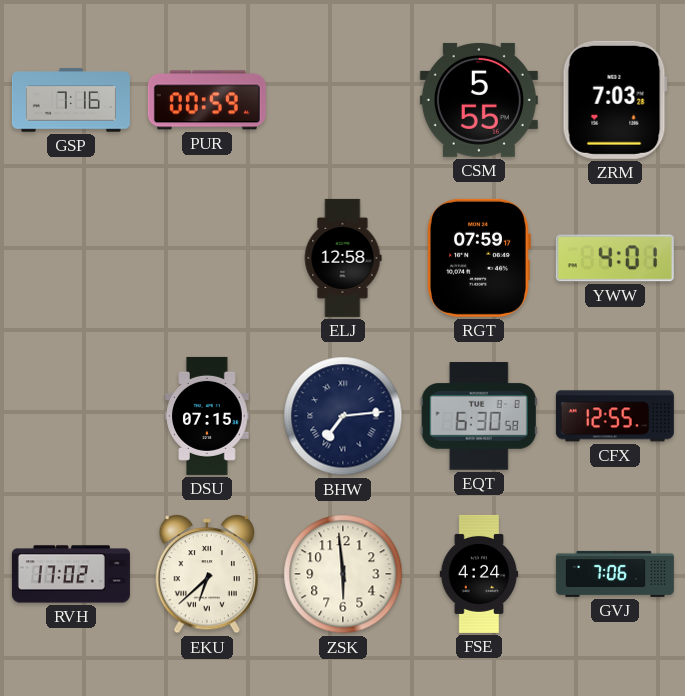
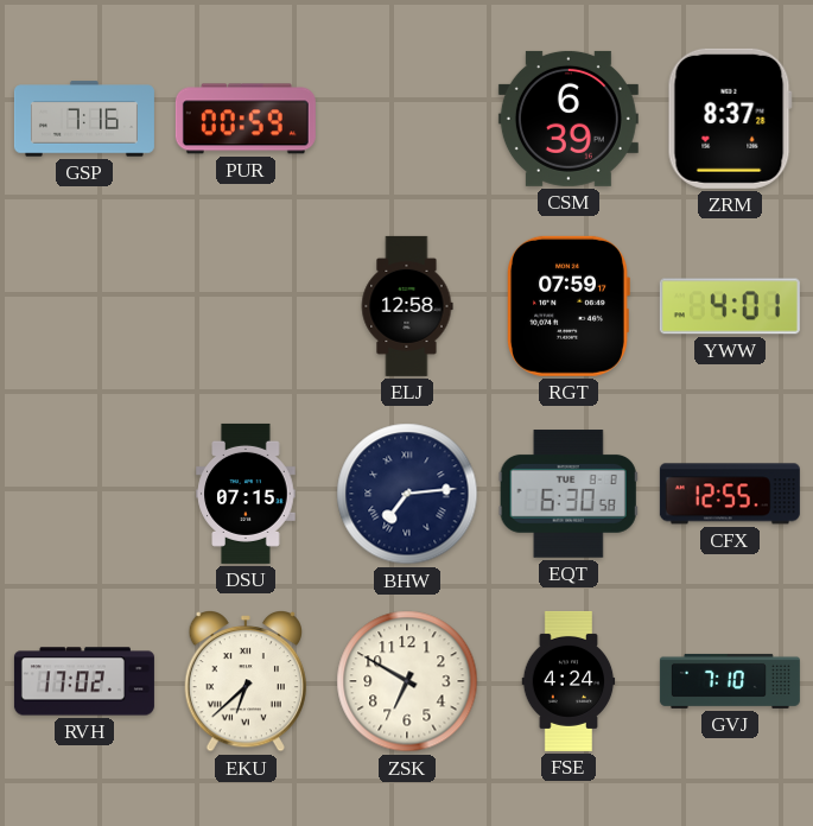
CSM: 5:55 -> 6:39
ZRM: 7:03 -> 8:37
ZSK: 5:59 -> 6:50
GVJ: 7:06 -> 7:10
